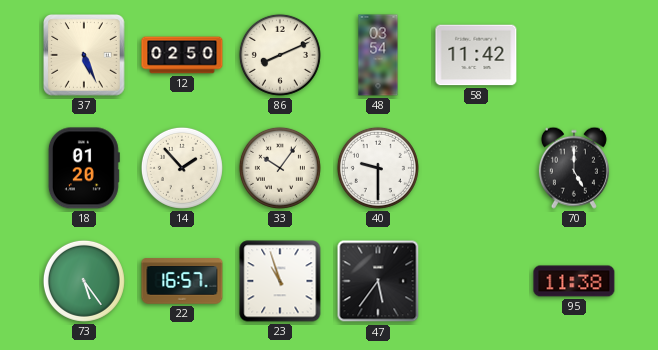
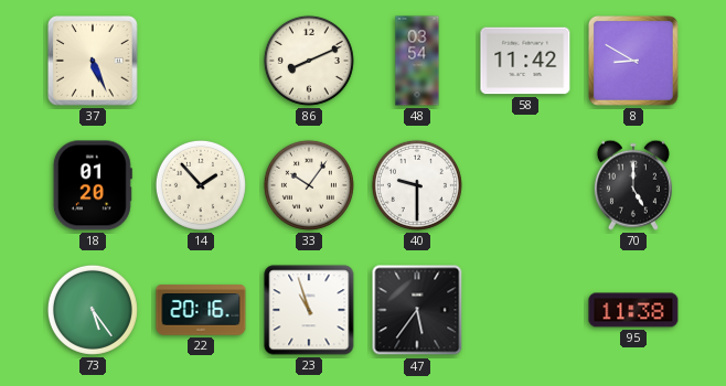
12: 02:50 -> none
8: none -> 8:50
22: 16:57 -> 20:16
